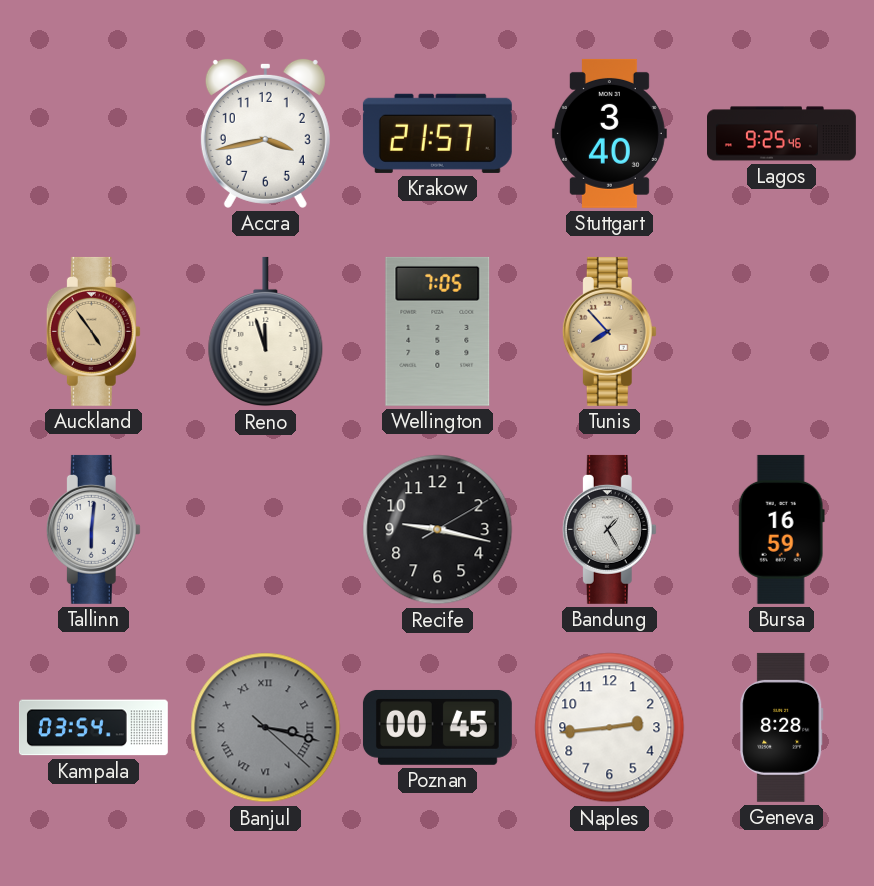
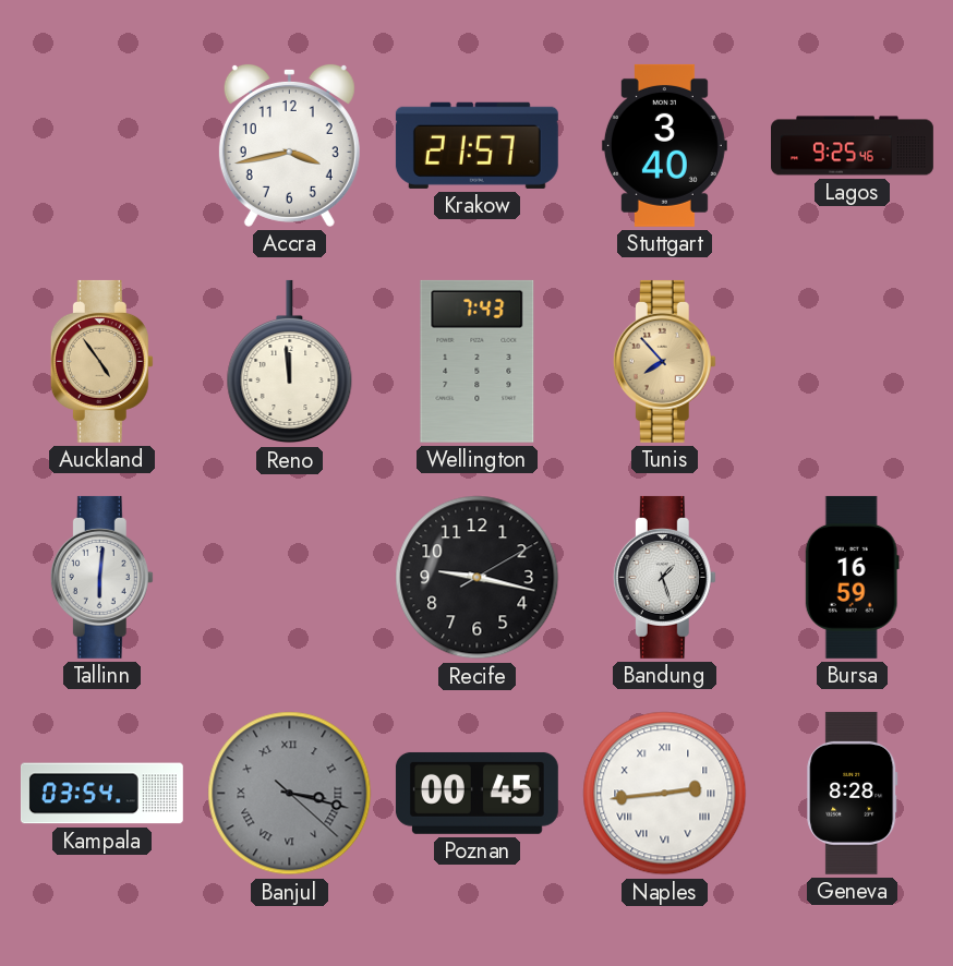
Reno: 11:57 -> 11:59
Wellington: 7:05 -> 7:43
Bandung: 1:25 -> 1:27
Naples numerals: Arabic -> Roman
